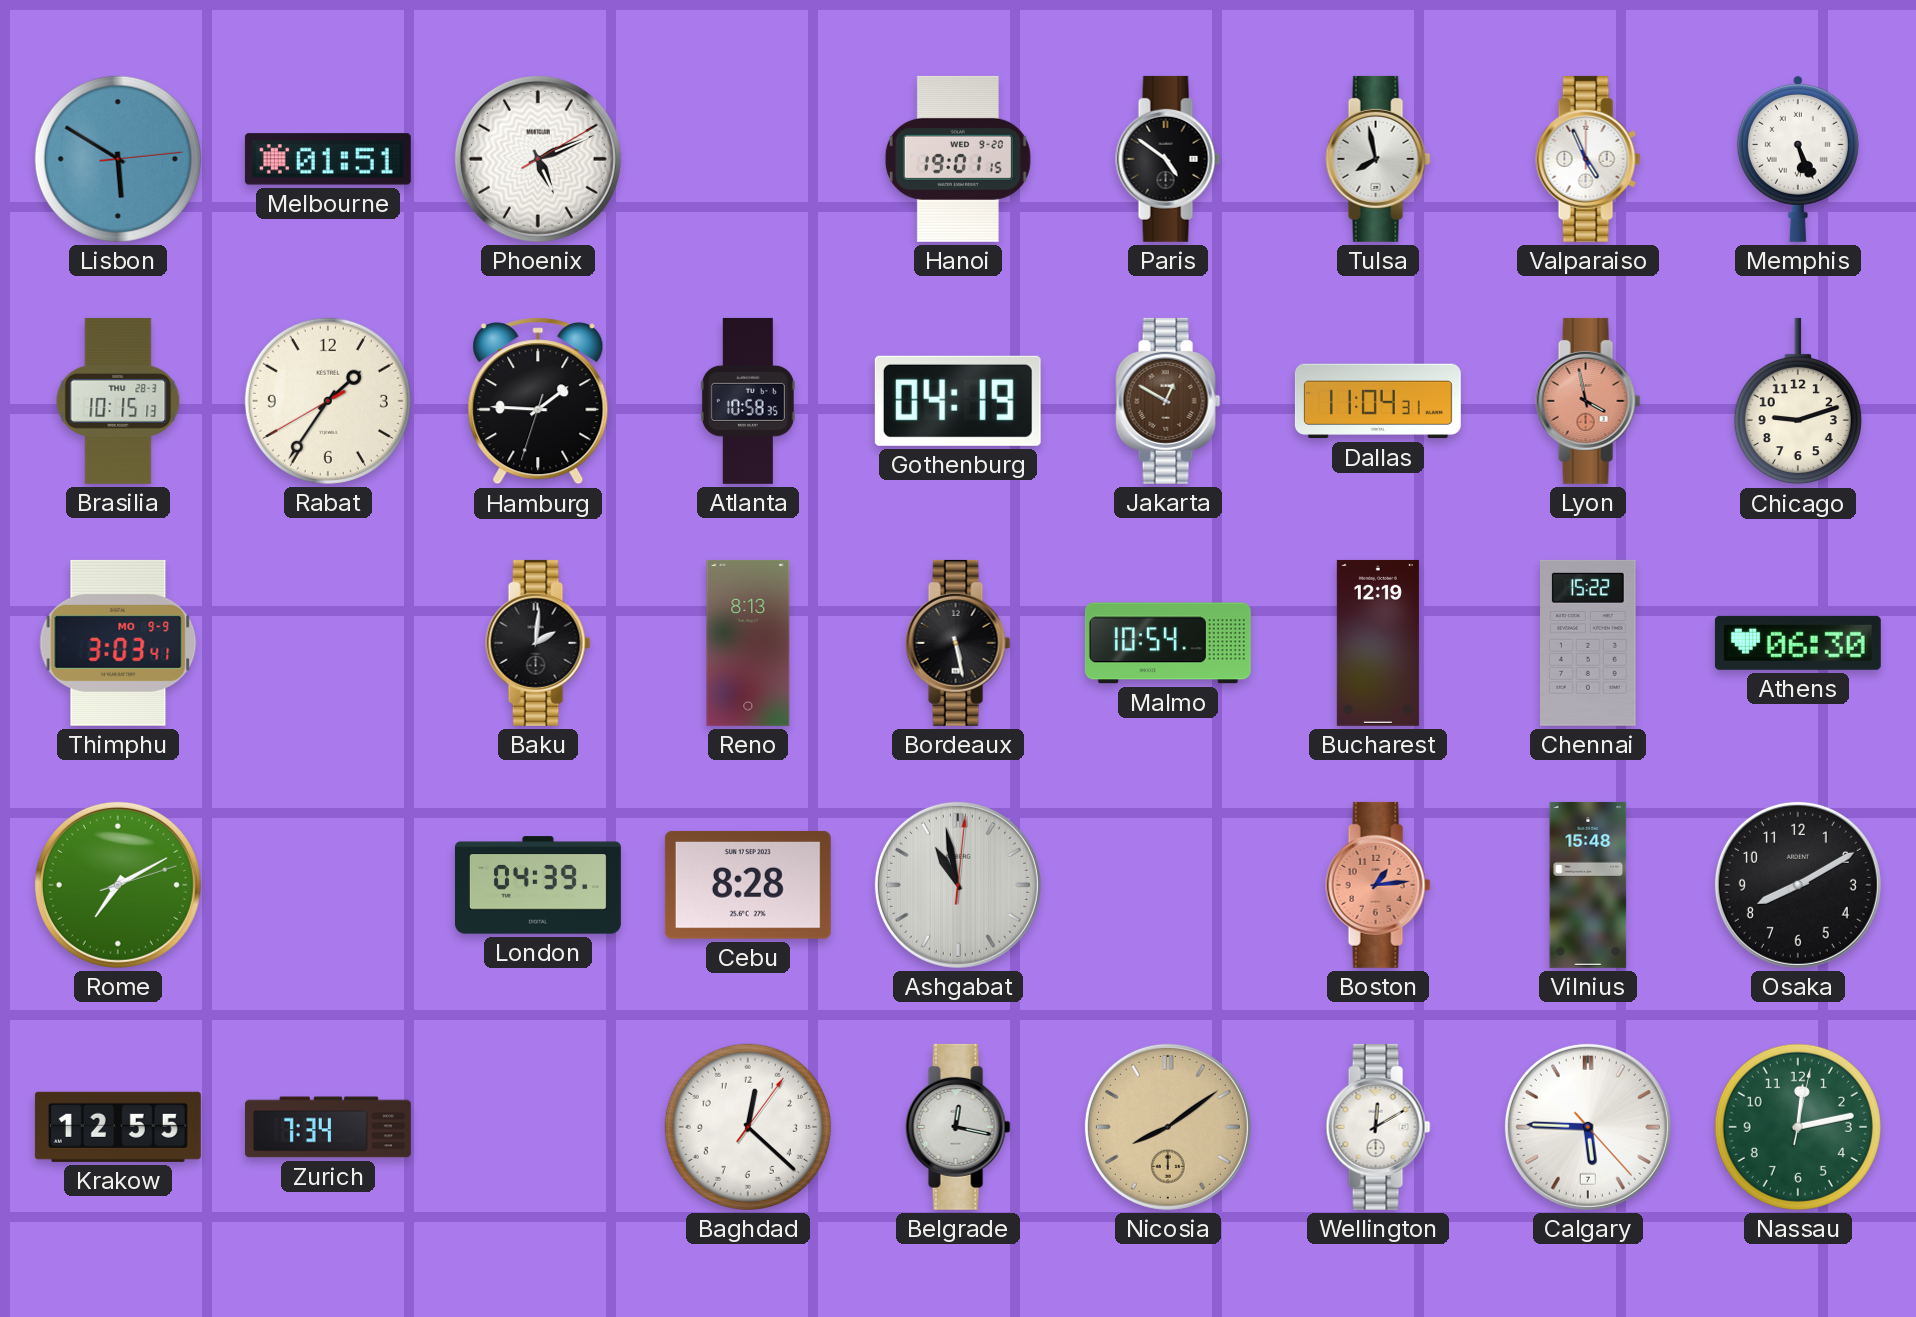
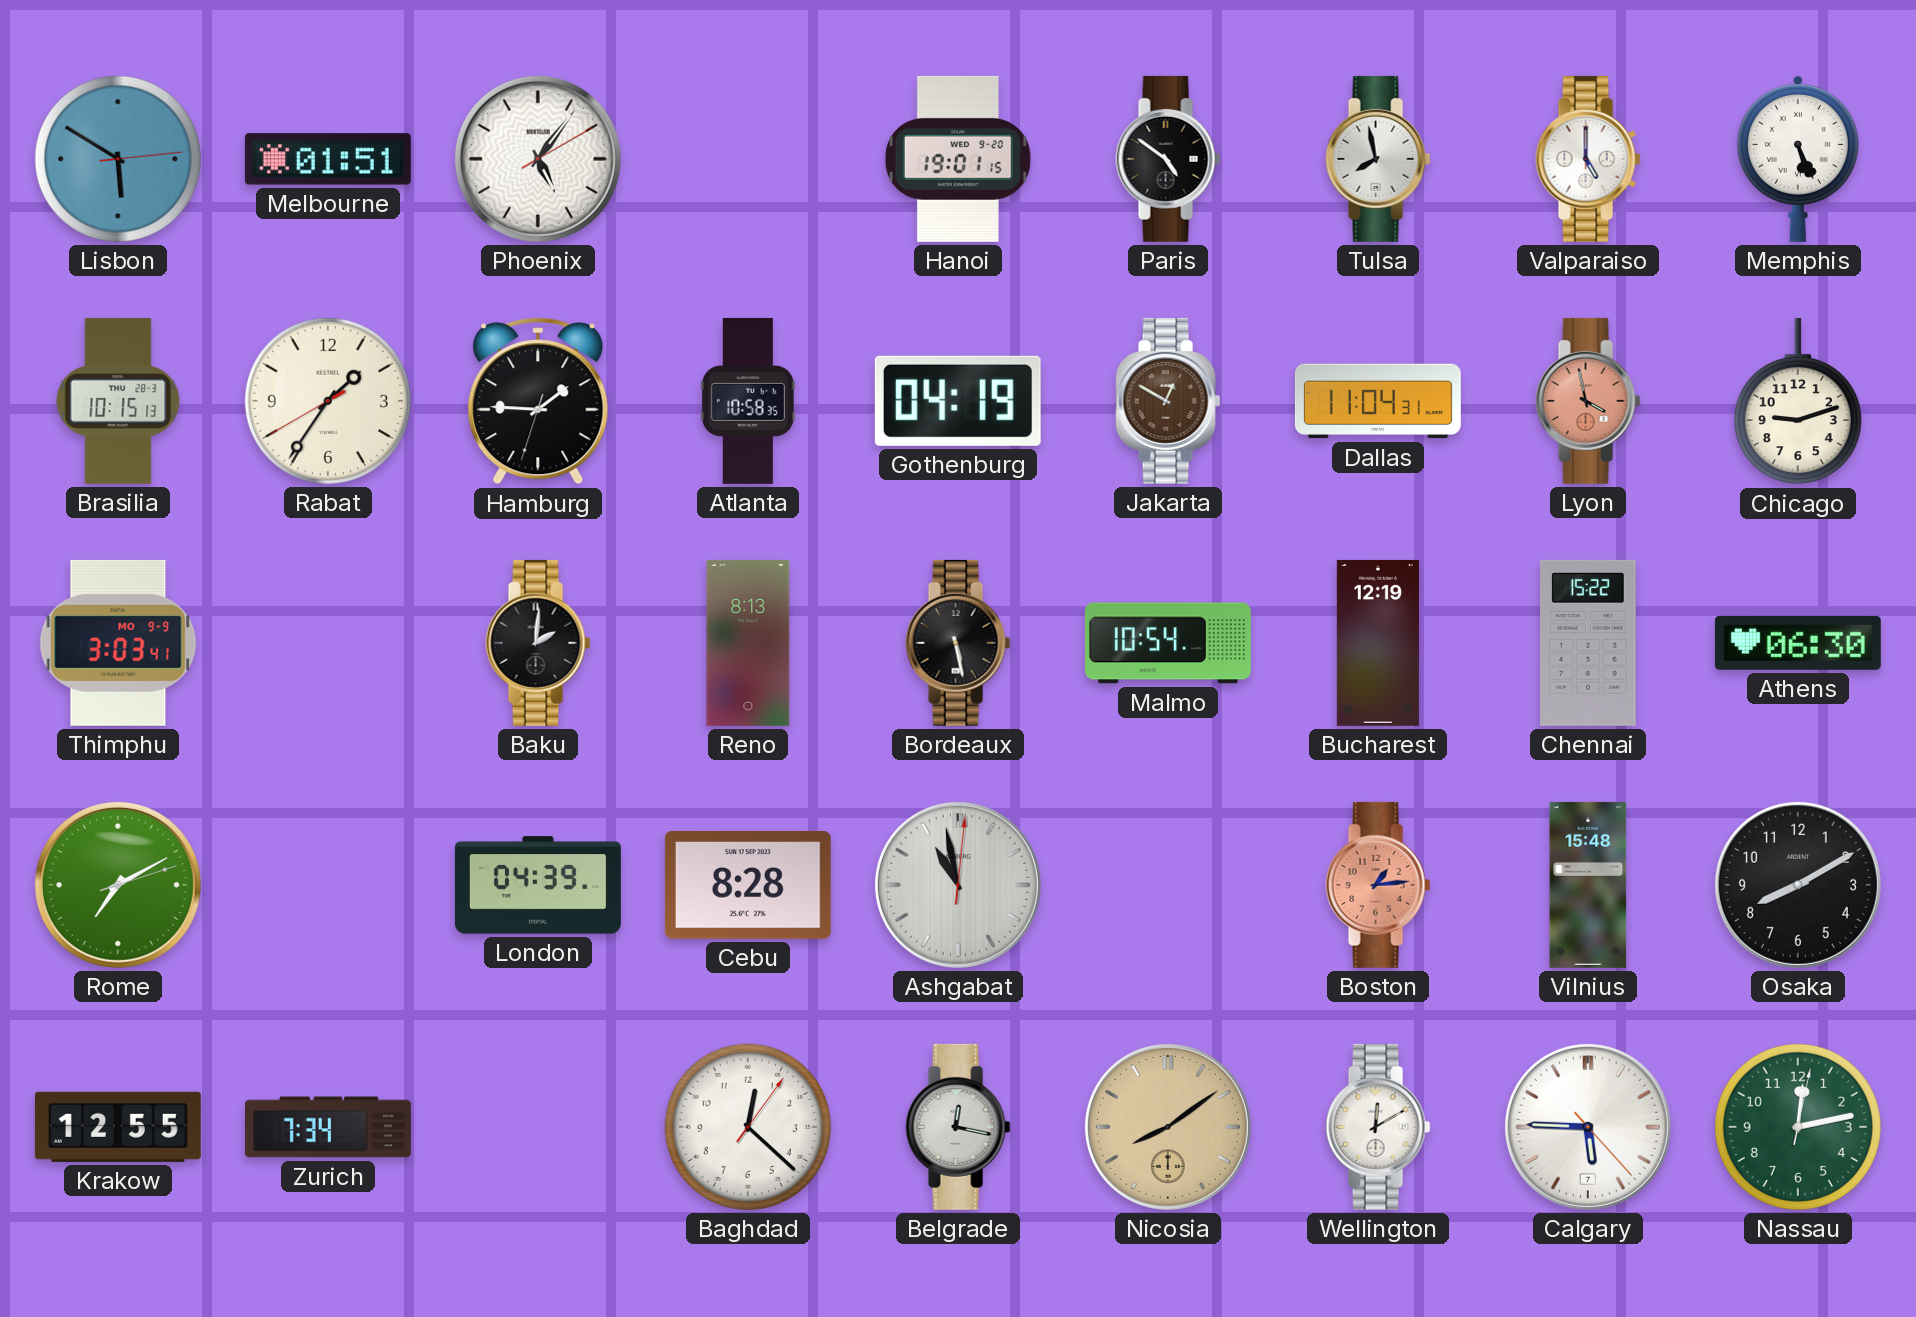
Phoenix: 5:11 -> 5:06
Valparaiso: 4:56 -> 5:00
